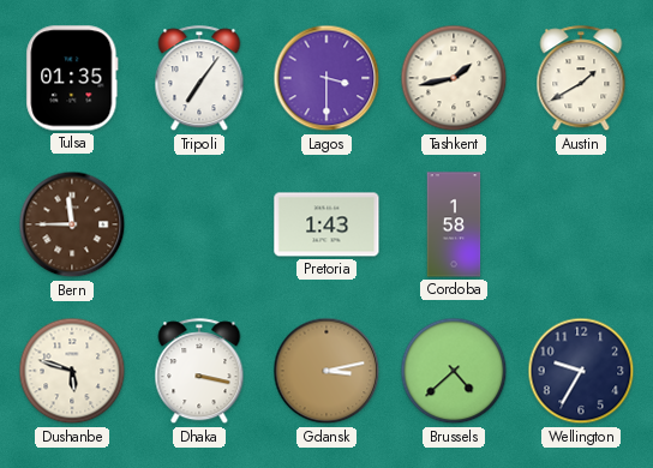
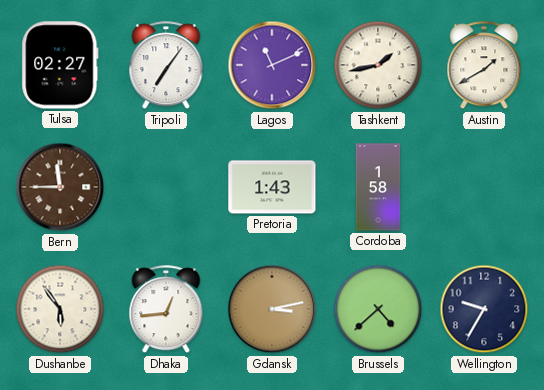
Tulsa: 01:35 -> 02:27
Lagos: 3:30 -> 11:11
Dushanbe: 5:48 -> 5:54
Dhaka: 3:17 -> 12:44
